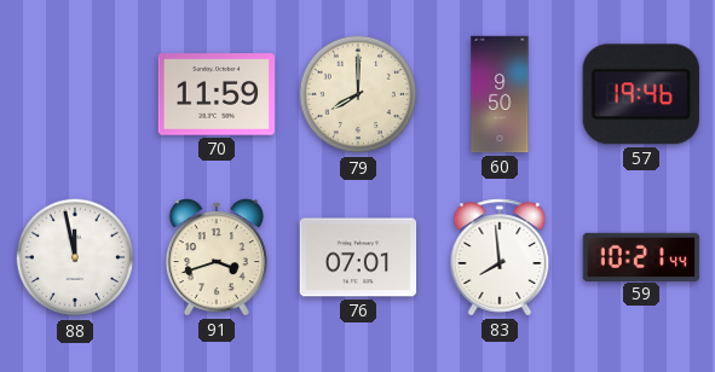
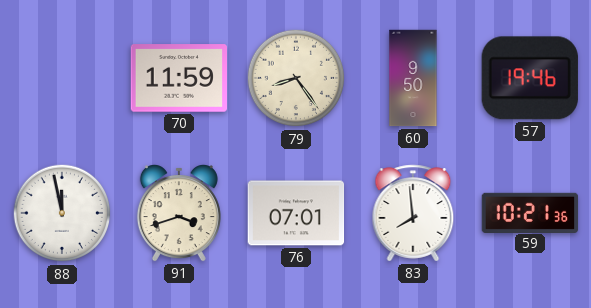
79: 8:00 -> 8:24
59: 10:21:44 -> 10:21:36
